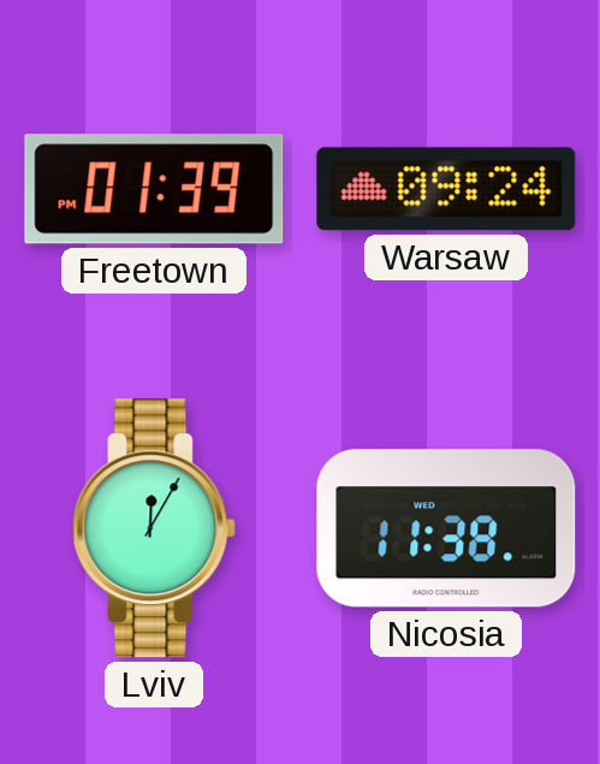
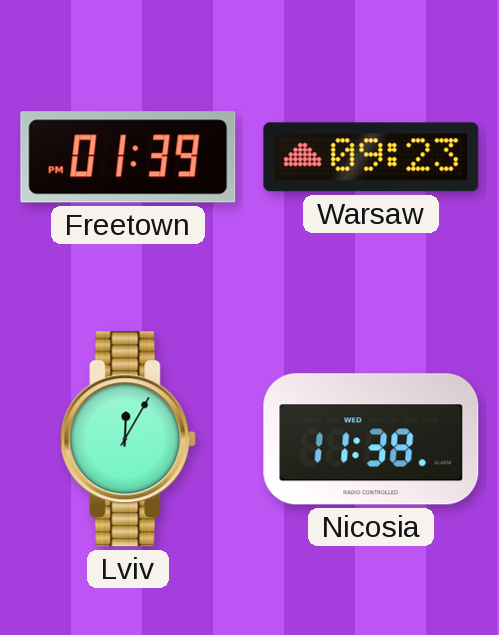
Warsaw: 09:24 -> 09:23
